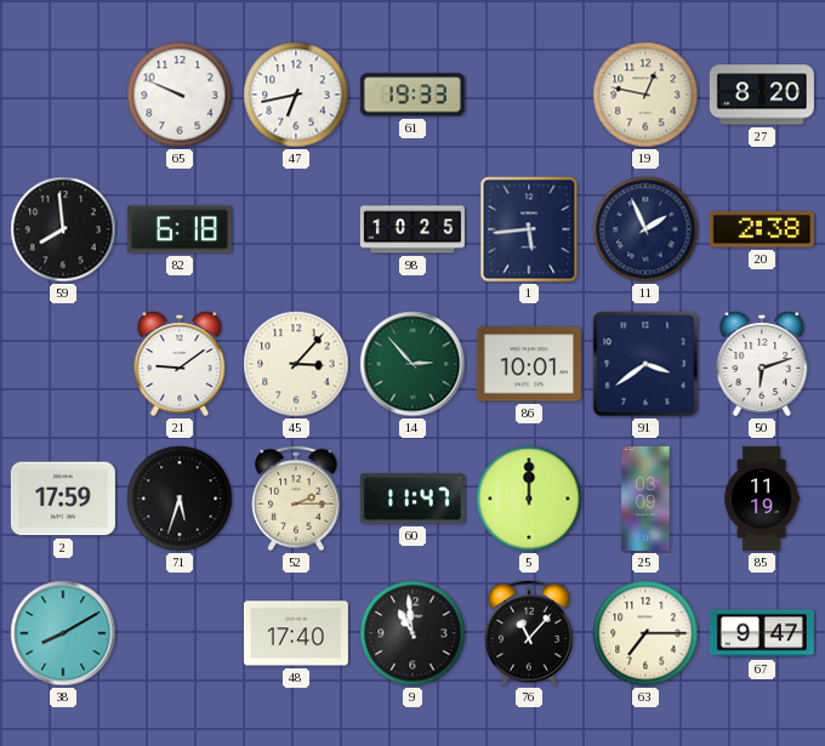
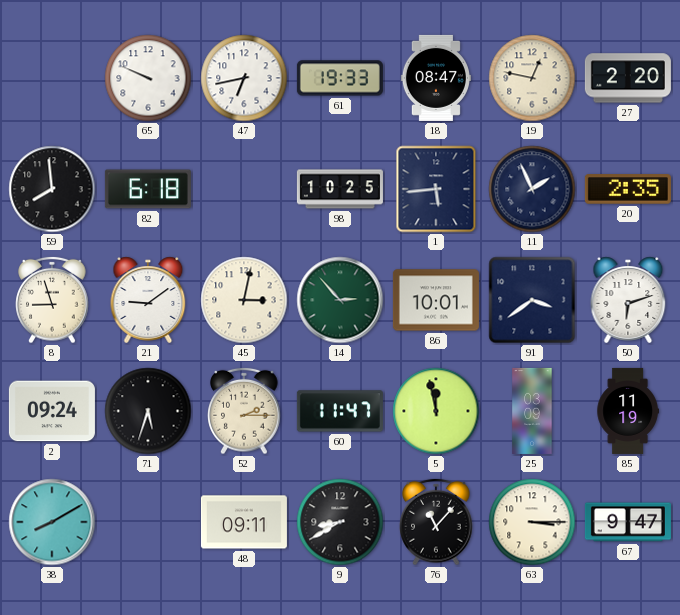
18: none -> 08:47
27: 8:20 -> 2:20
20: 2:38 -> 2:35
8: none -> 8:57
45: 3:07 -> 3:02
2: 17:59 -> 09:24
5: 12:00 -> 11:58
48: 17:40 -> 09:11
9: 10:59 -> 8:40
63: 7:15 -> 3:15
